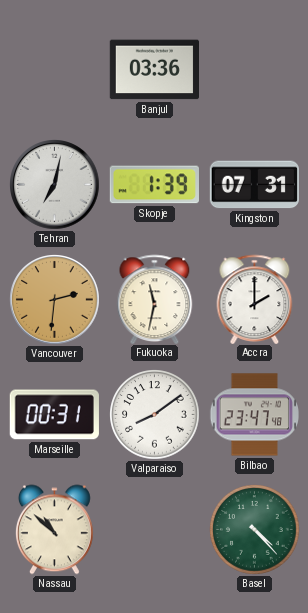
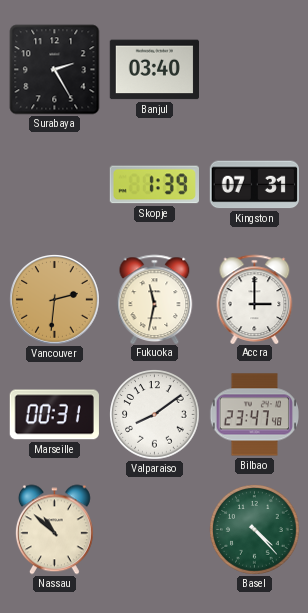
Surabaya: none -> 2:25
Banjul: 03:36 -> 03:40
Tehran: 7:02 -> none
Accra: 2:00 -> 3:00
